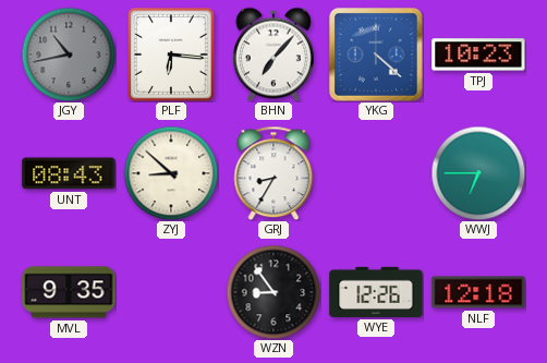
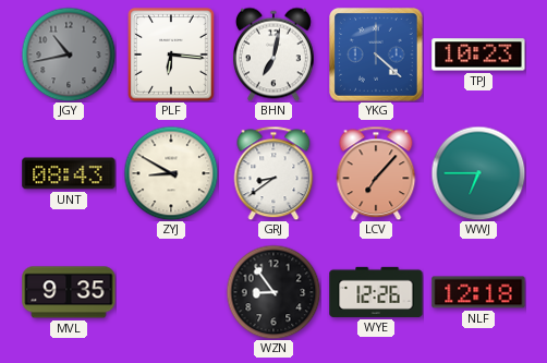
BHN: 7:07 -> 7:02
ZYJ: 8:52 -> 8:50
GRJ: 8:35 -> 8:39
LCV: none -> 7:07
